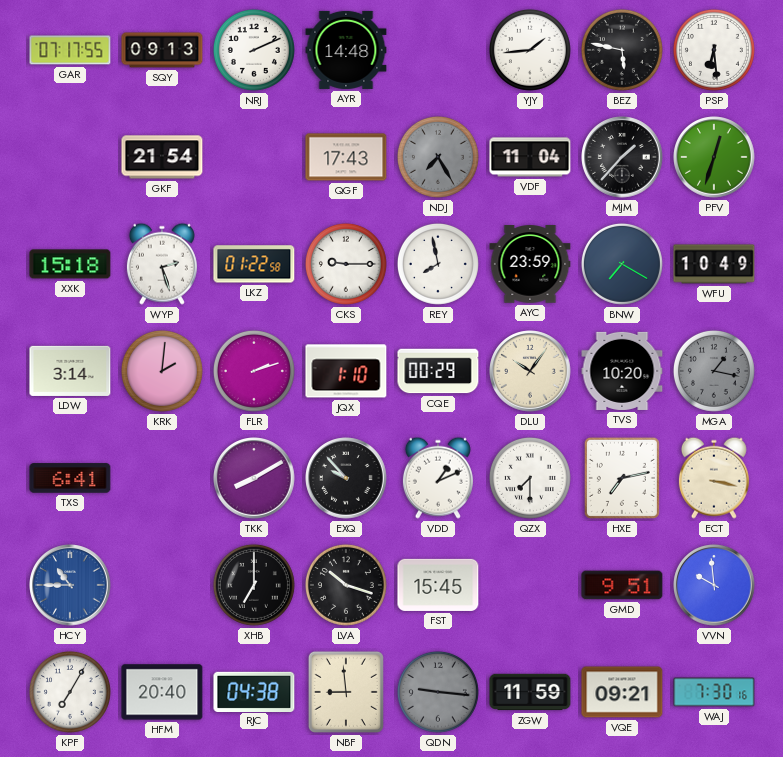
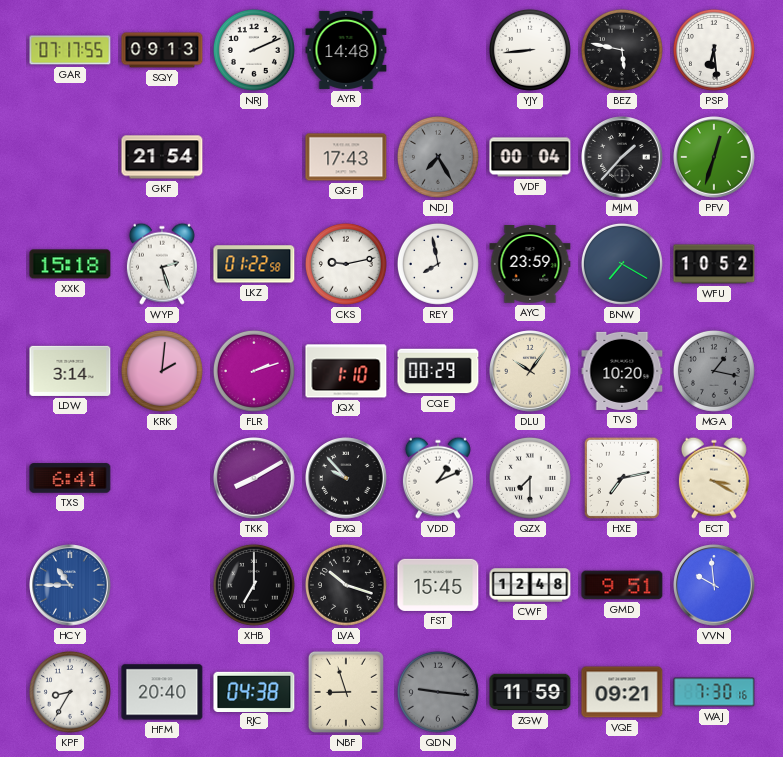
YJY: 1:44 -> 8:44
VDF: 11:04 -> 00:04
CKS: 9:15 -> 9:13
WFU: 10:49 -> 10:52
ECT: 3:17 -> 3:20
CWF: none -> 12:48
KPF: 7:05 -> 8:35
NBF: 8:59 -> 8:57
